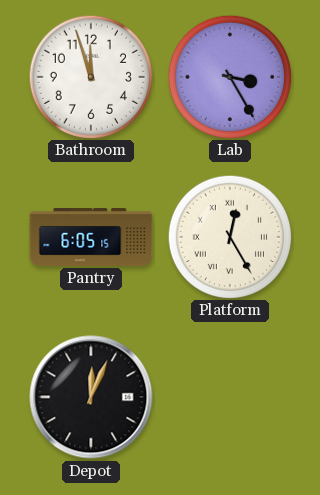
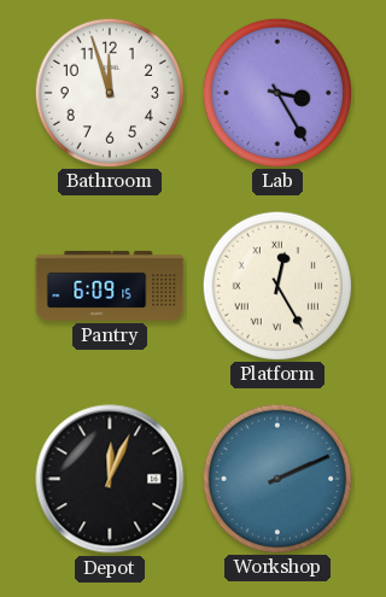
Pantry: 6:05 -> 6:09
Workshop: none -> 2:11
